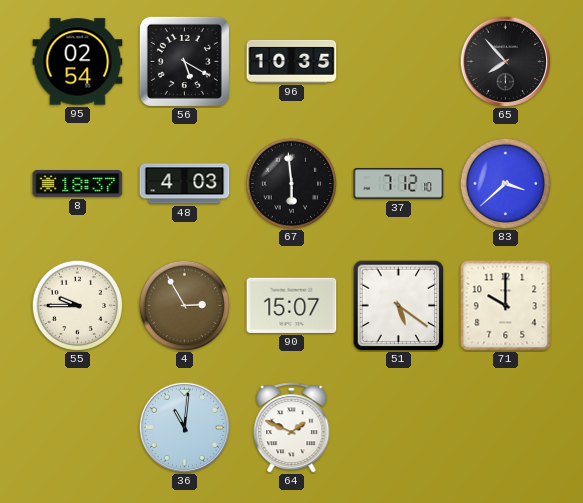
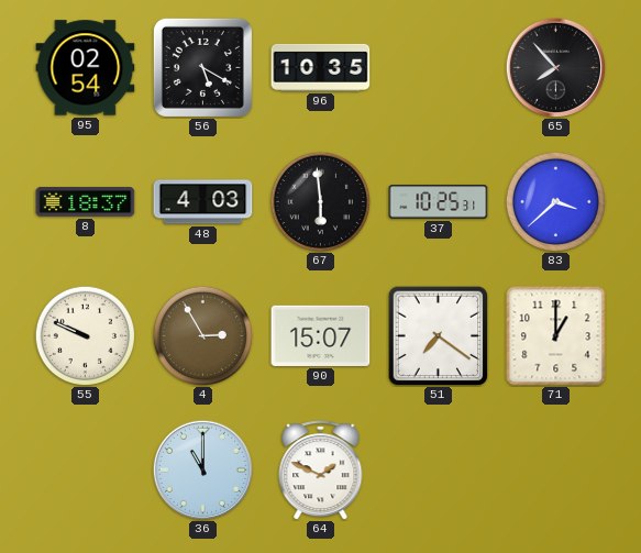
37: 7:12 -> 10:25
55: 9:45 -> 9:49
51: 5:21 -> 7:21
71: 10:00 -> 1:00
36: 11:01 -> 11:00
